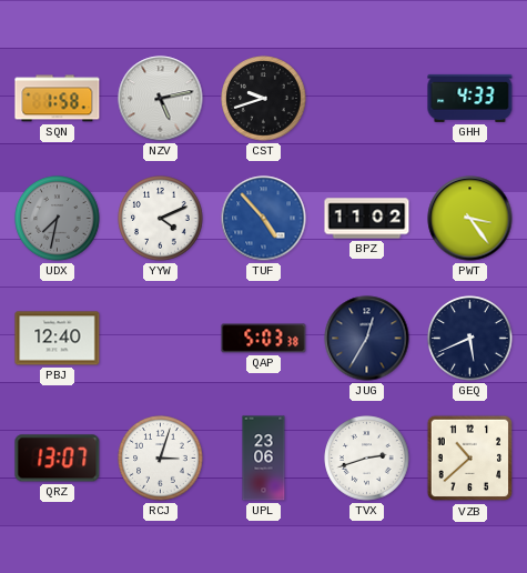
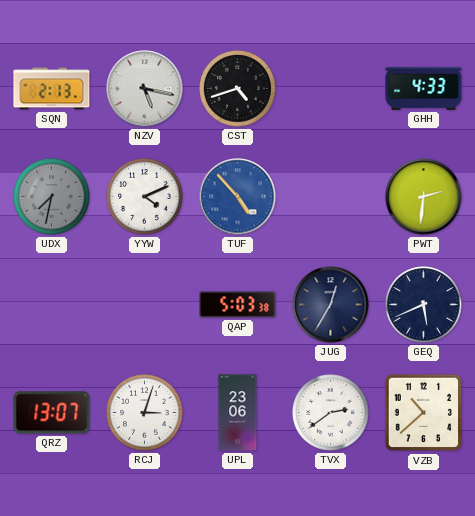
SQN: 1:58 -> 2:13
NZV: 5:13 -> 5:17
CST: 9:42 -> 4:42
BPZ: 11:02 -> none
PWT: 3:24 -> 2:31
PBJ: 12:40 -> none
TVX: 2:42 -> 2:39
